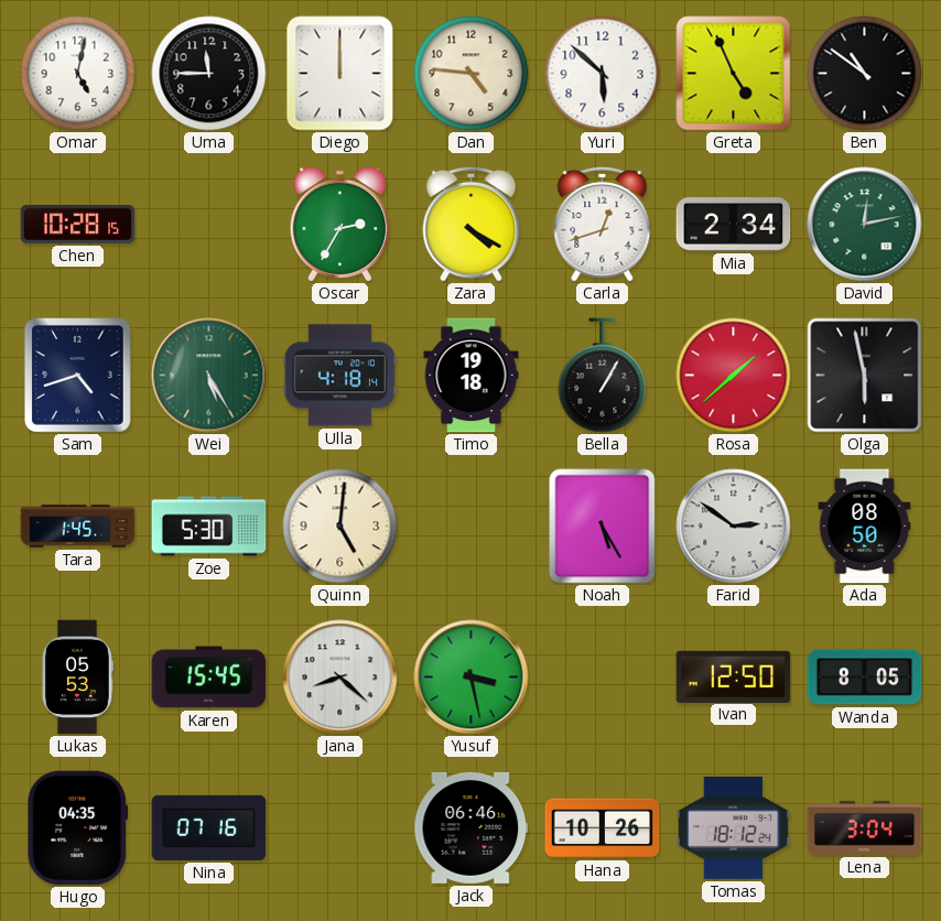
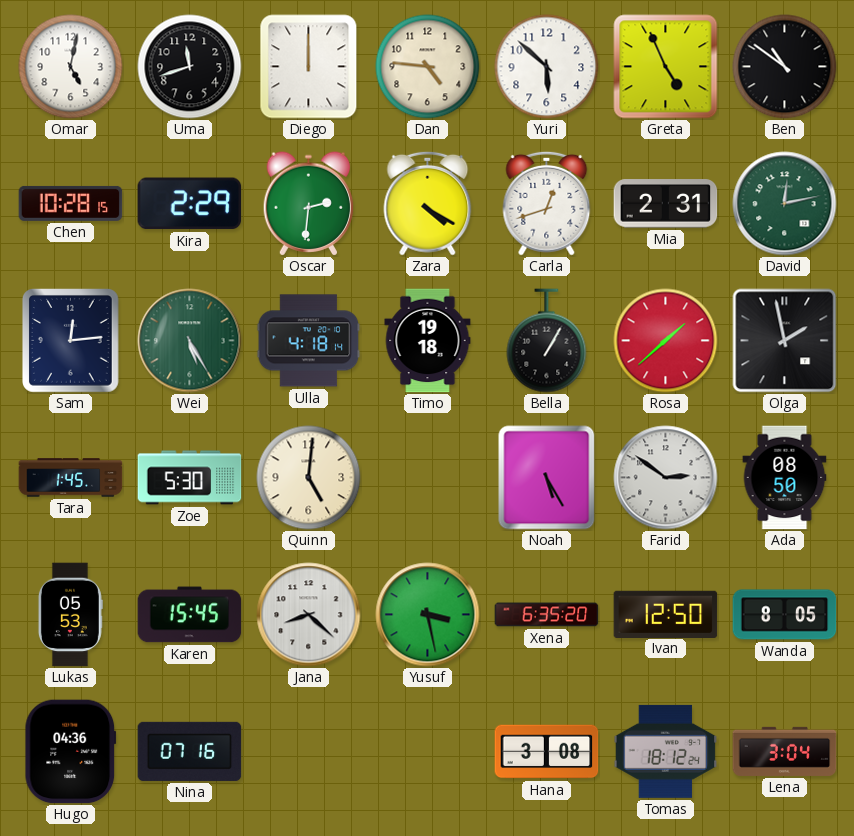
Uma: 11:45 -> 11:42
Kira: none -> 2:29
Oscar: 2:35 -> 2:31
Mia: 2:34 -> 2:31
Sam: 4:42 -> 12:14
Olga: 5:58 -> 1:58
Xena: none -> 6:35
Hugo: 04:35 -> 04:36
Jack: 06:46 -> none
Hana: 10:26 -> 3:08
